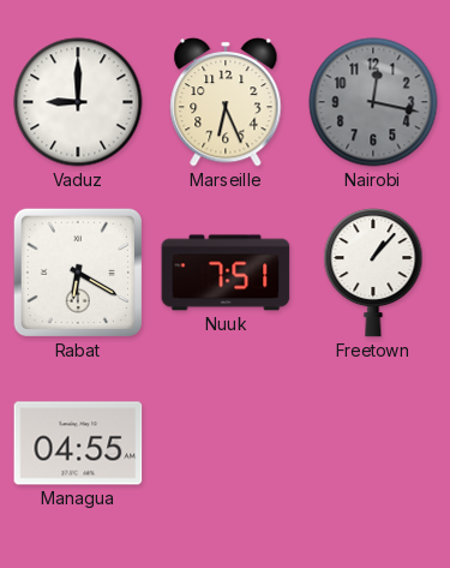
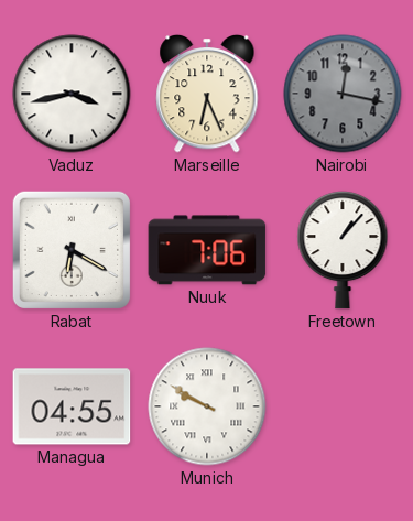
Vaduz: 9:00 -> 3:43
Nuuk: 7:51 -> 7:06
Munich: none -> 9:50
